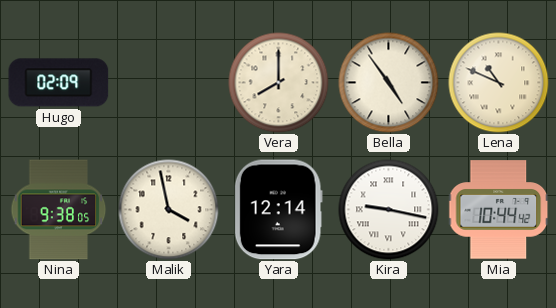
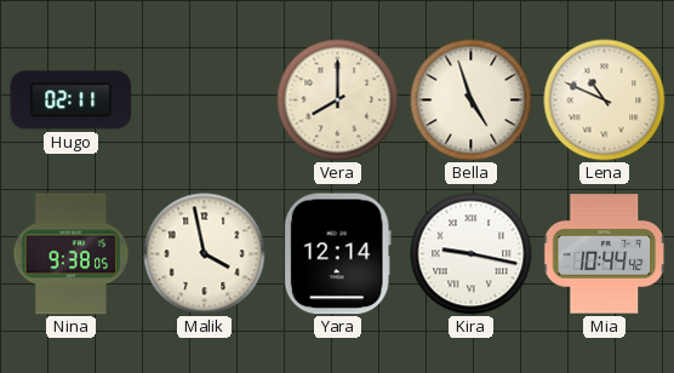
Hugo: 02:09 -> 02:11
Bella: 4:54 -> 4:57
